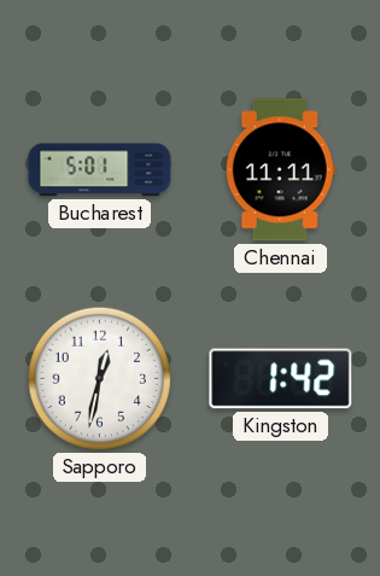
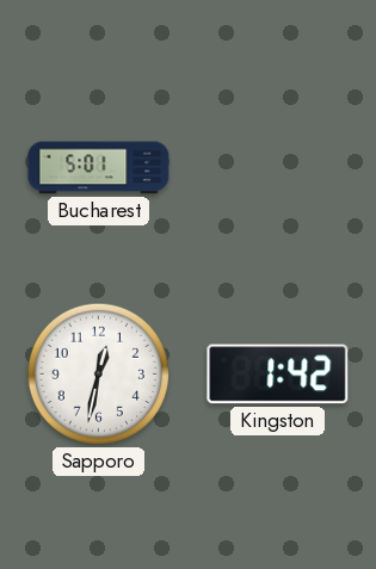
Chennai: 11:11 -> none
